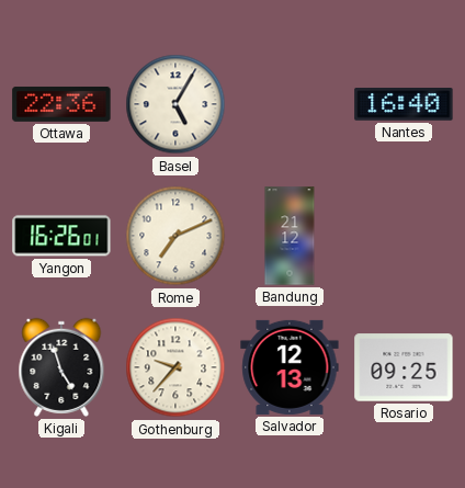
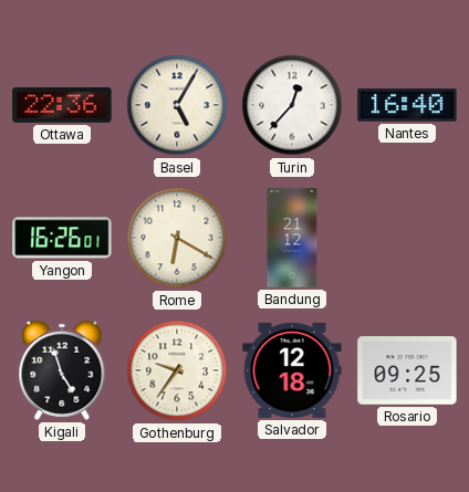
Turin: none -> 12:37
Rome: 7:11 -> 6:20
Gothenburg: 9:37 -> 9:36
Salvador: 12:13 -> 12:18
